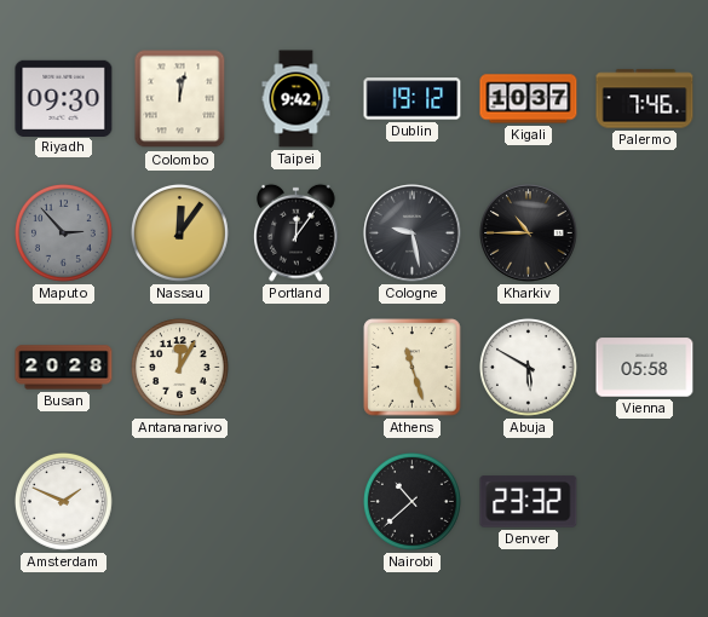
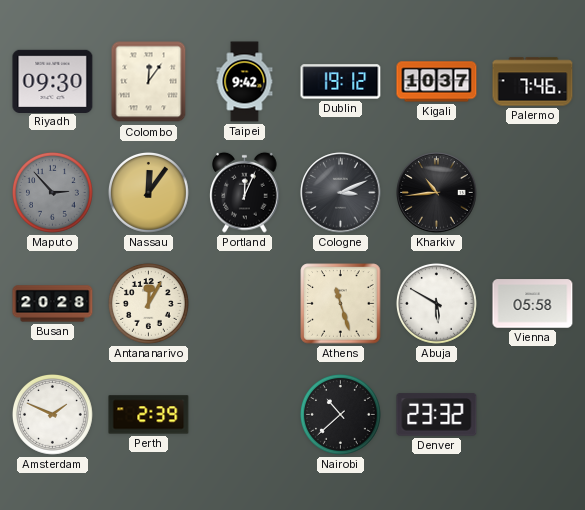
Colombo: 12:02 -> 12:06
Portland: 12:06 -> 12:04
Cologne: 9:28 -> 3:11
Kharkiv: 10:45 -> 10:44
Perth: none -> 2:39
